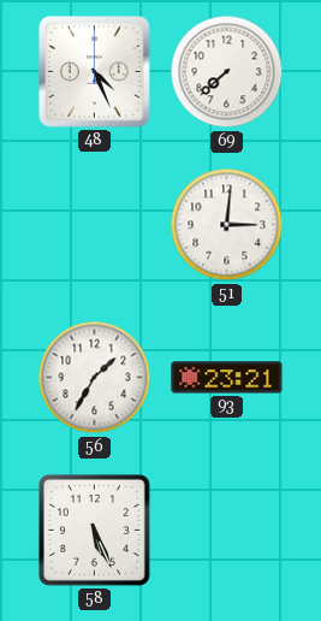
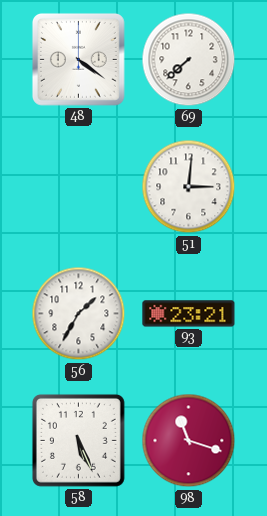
48: 4:26 -> 4:21
98: none -> 11:18
